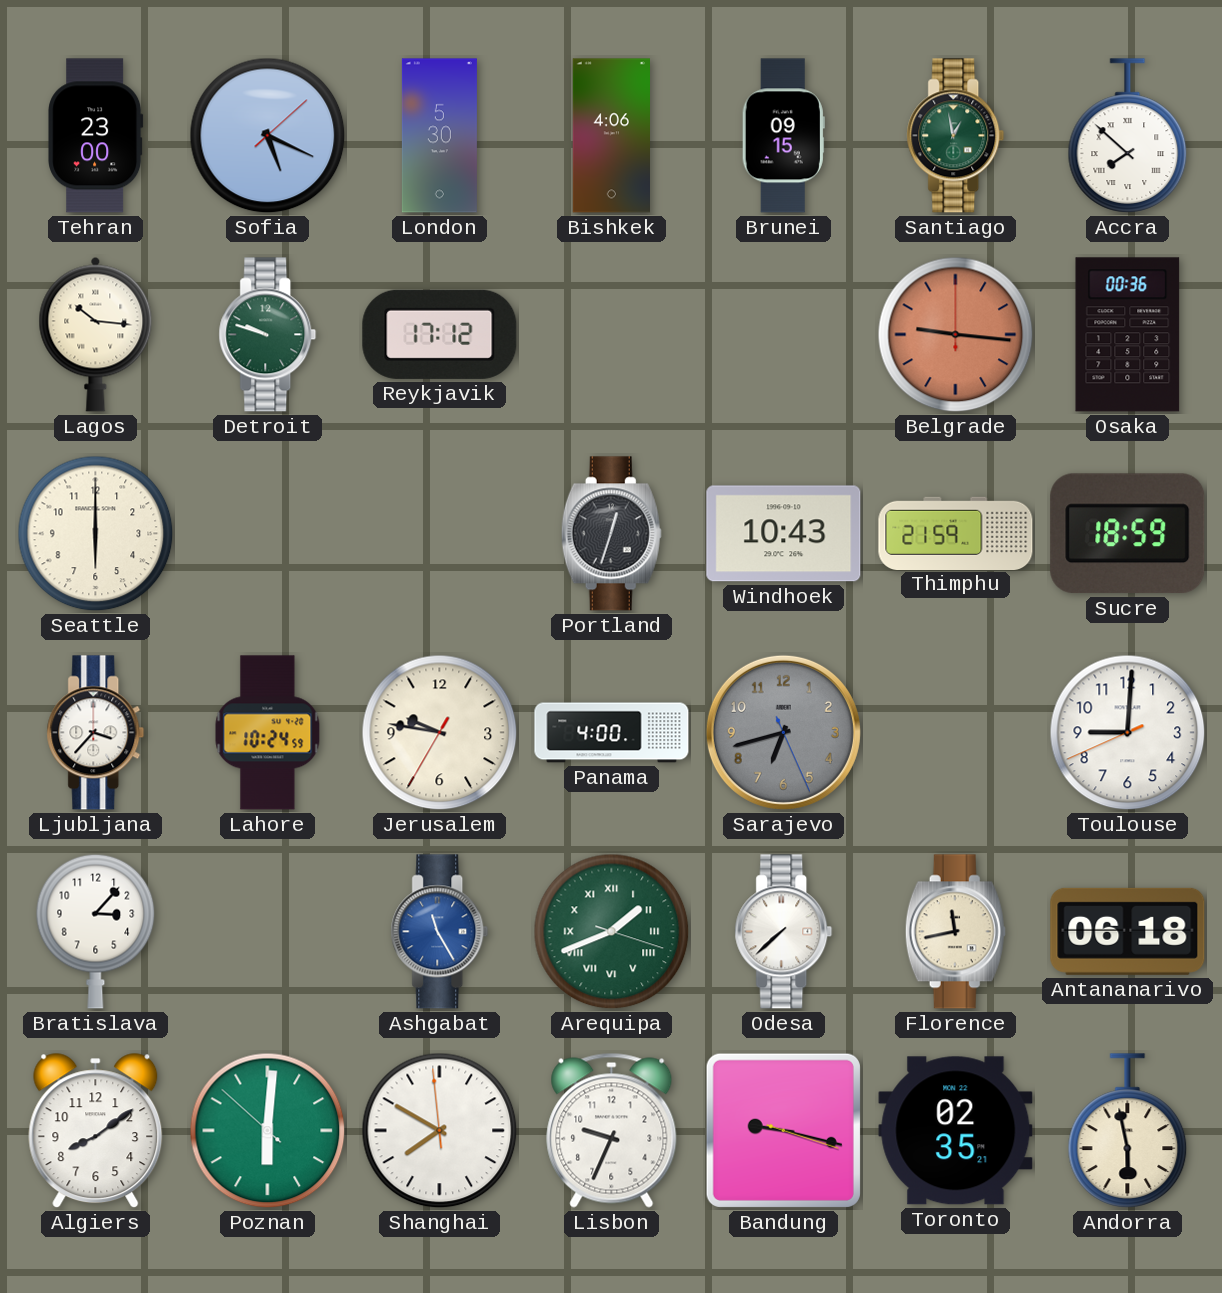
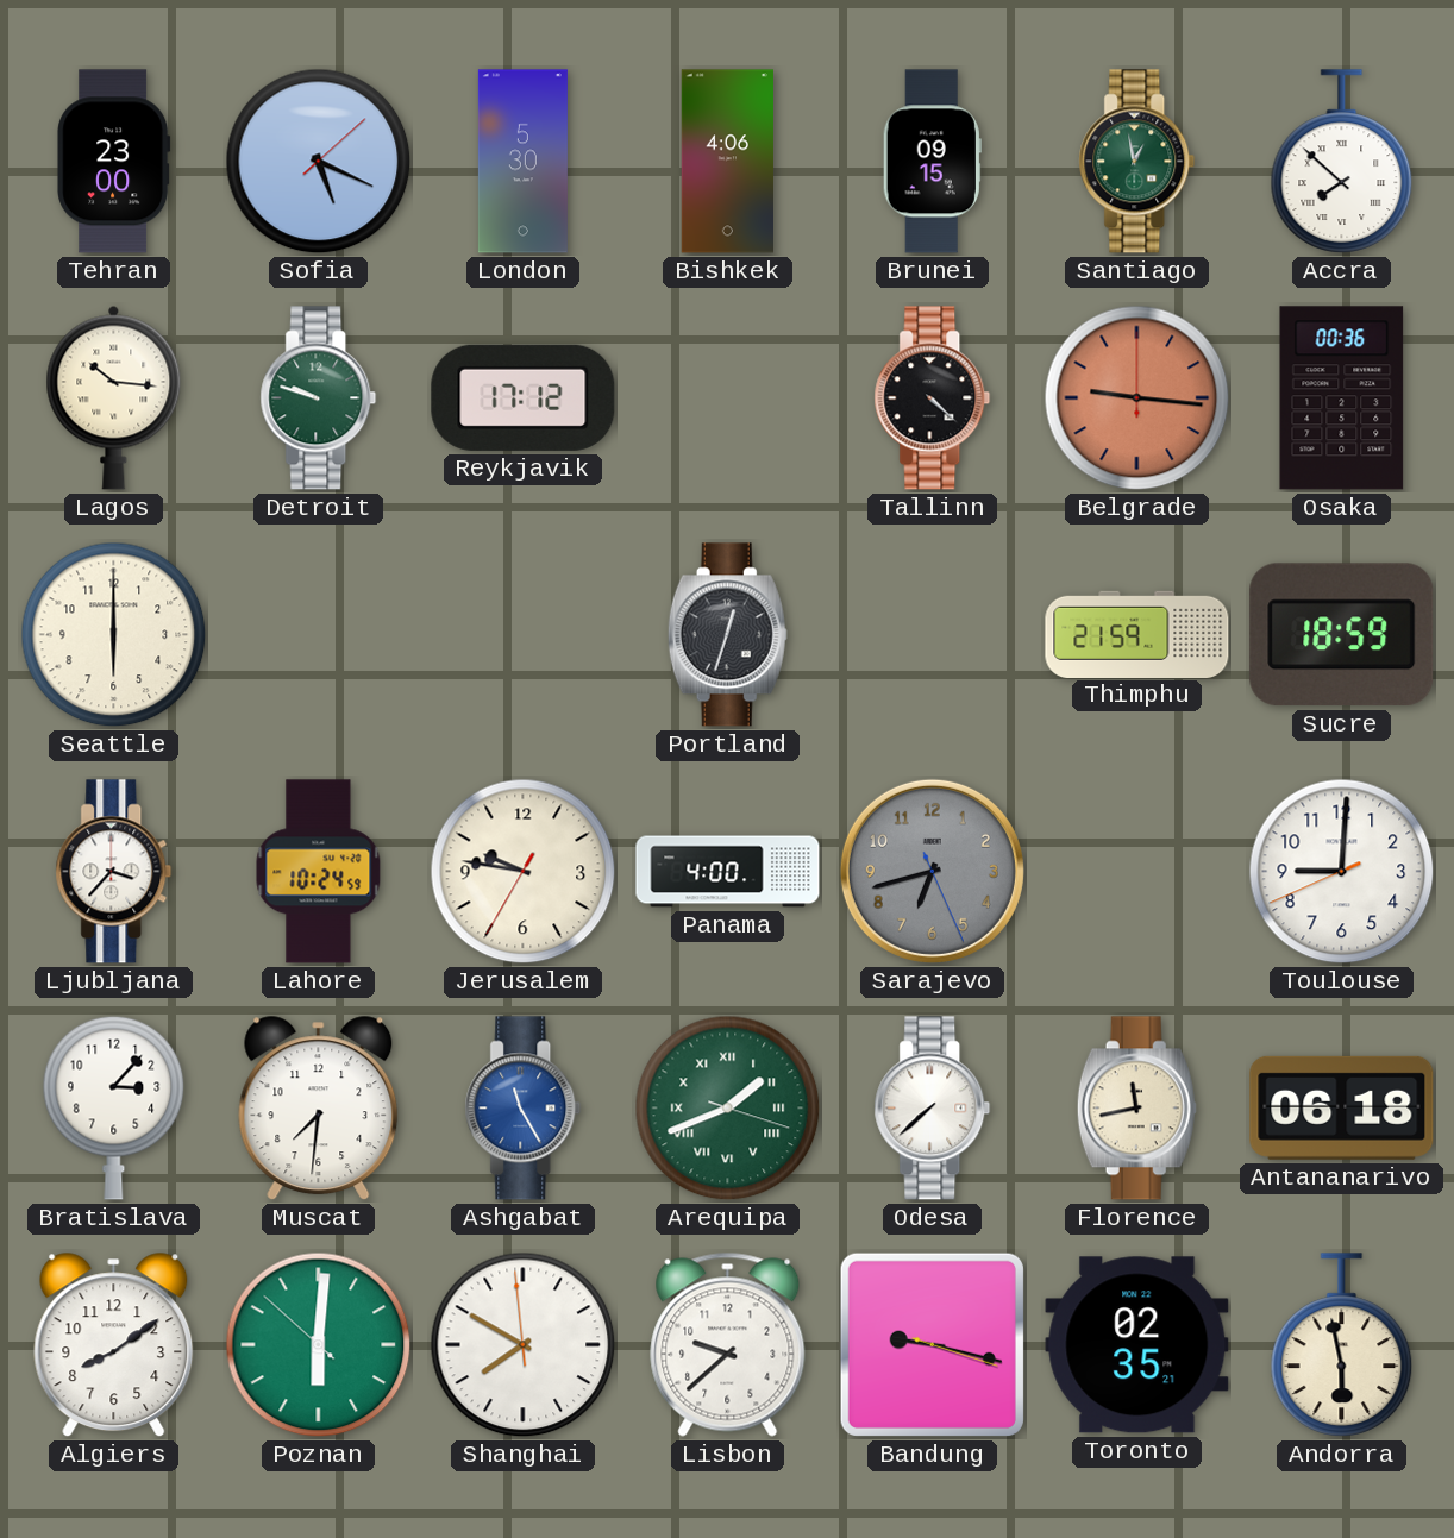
Tallinn: none -> 4:22
Windhoek: 10:43 -> none
Muscat: none -> 7:31
Lisbon: 9:34 -> 9:38
